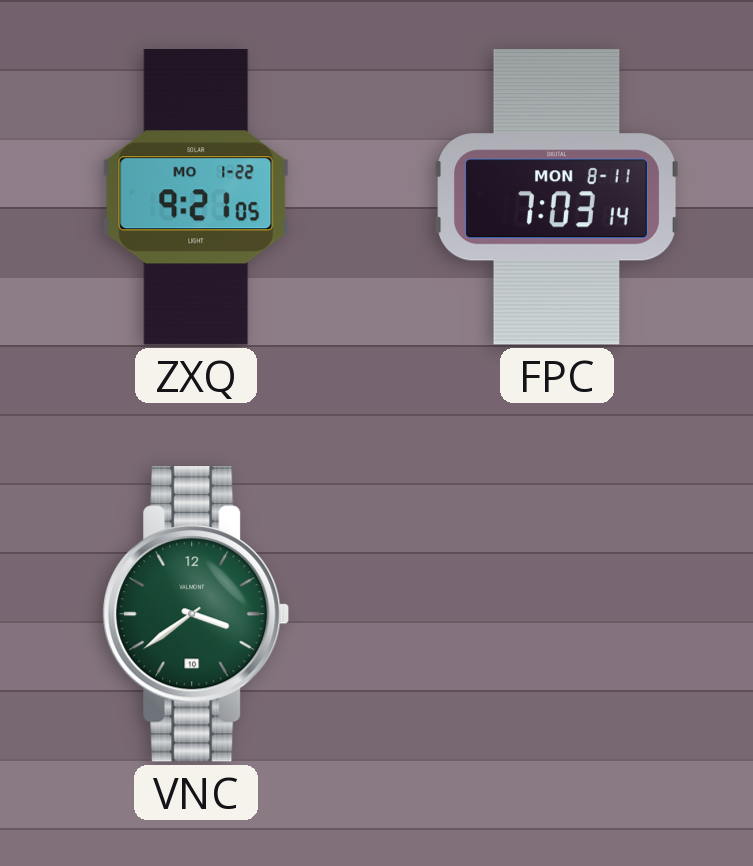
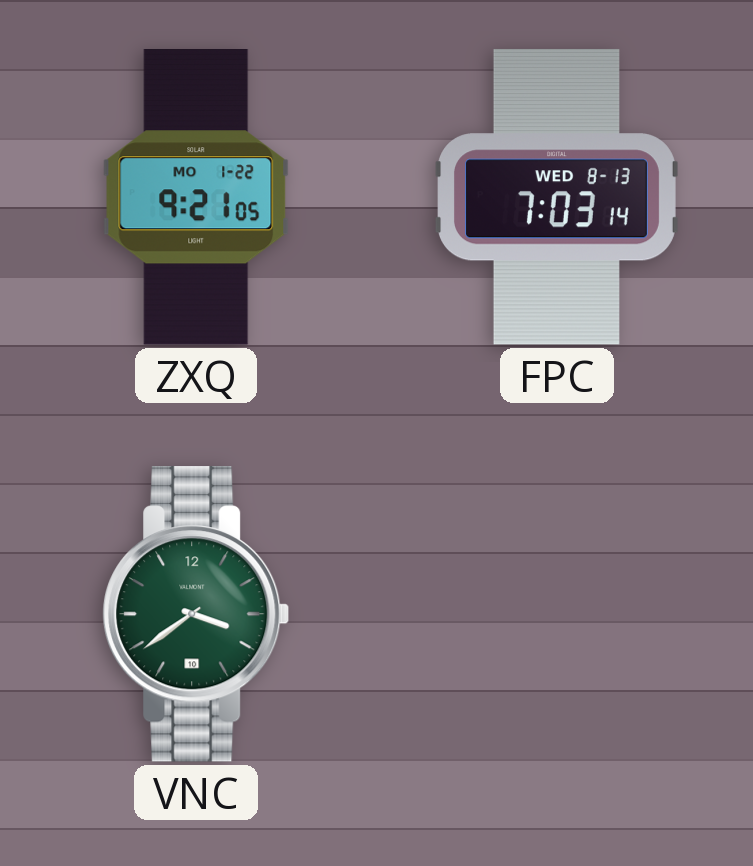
FPC date: MON 8-11 -> WED 8-13
